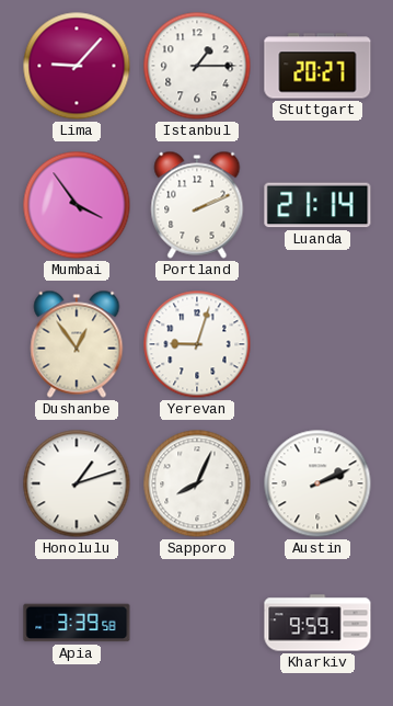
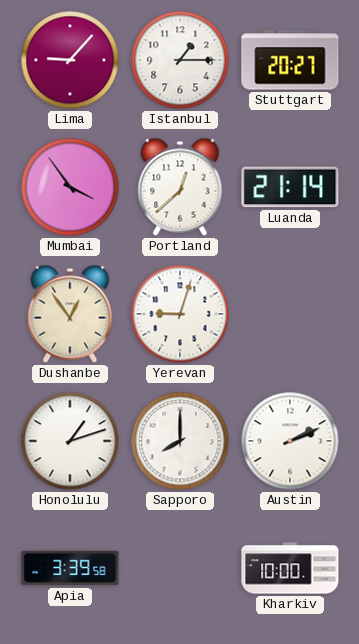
Portland: 2:11 -> 12:38
Sapporo: 8:04 -> 8:00
Kharkiv: 9:59 -> 10:00
